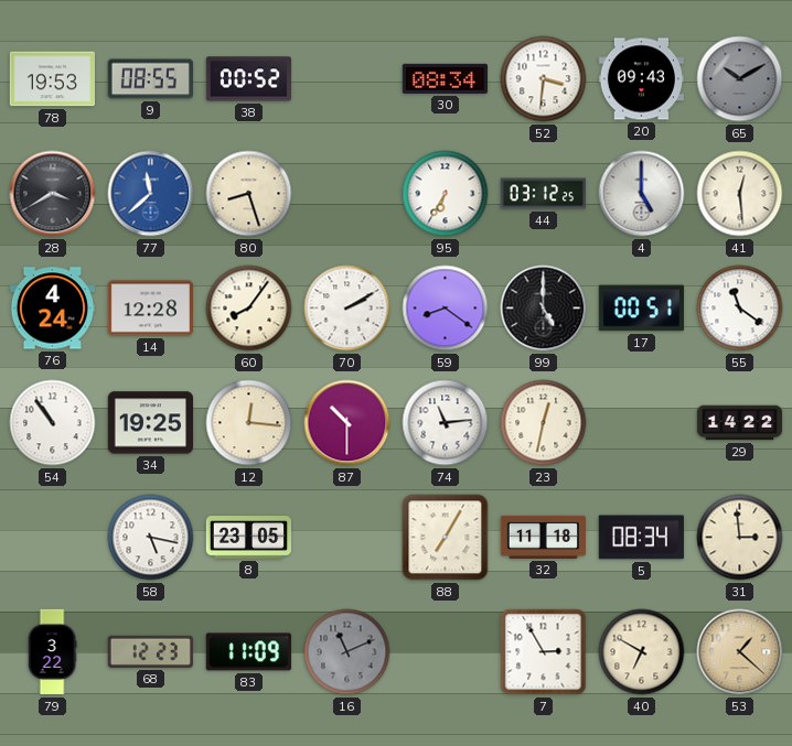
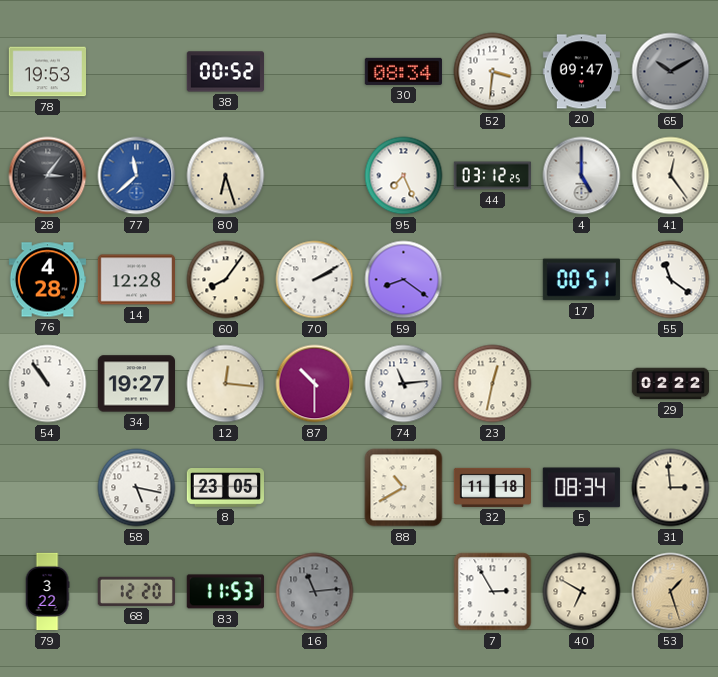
9: 08:55 -> none
20: 09:43 -> 09:47
28: 3:40 -> 3:06
80: 8:27 -> 6:27
95: 6:35 -> 7:26
41: 12:29 -> 12:24
76: 4:24 -> 4:28
99: 5:00 -> none
34: 19:25 -> 19:27
29: 14:22 -> 02:22
88: 7:05 -> 10:40
68: 12:23 -> 12:20
83: 11:09 -> 11:53
16: 11:11 -> 11:14
53: 1:22 -> 1:27
